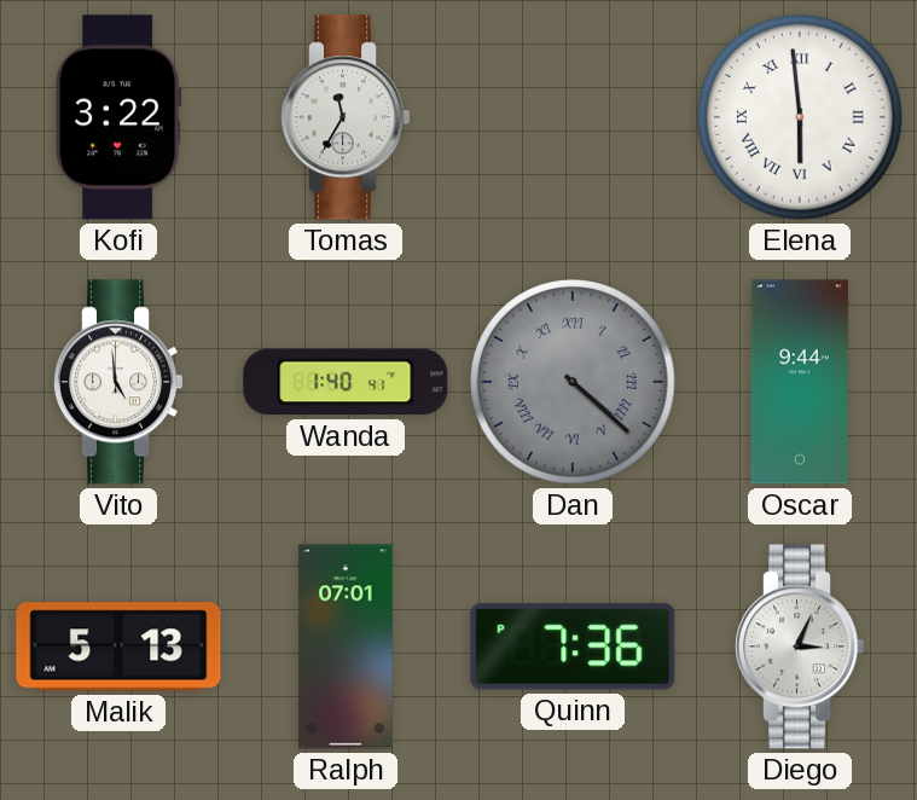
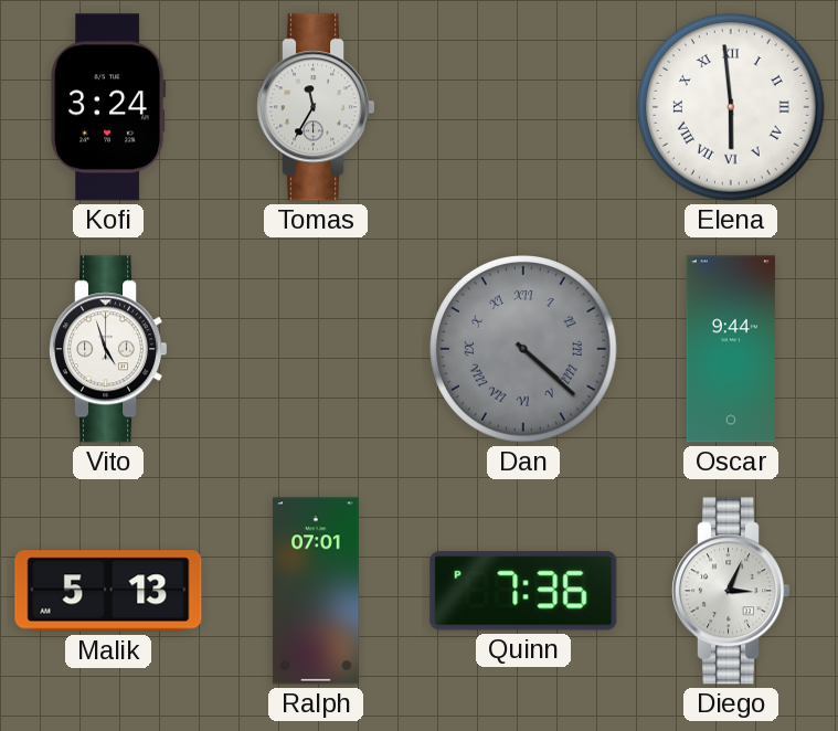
Kofi: 3:22 -> 3:24
Vito: 4:59 -> 4:57
Wanda: 1:40 -> none
